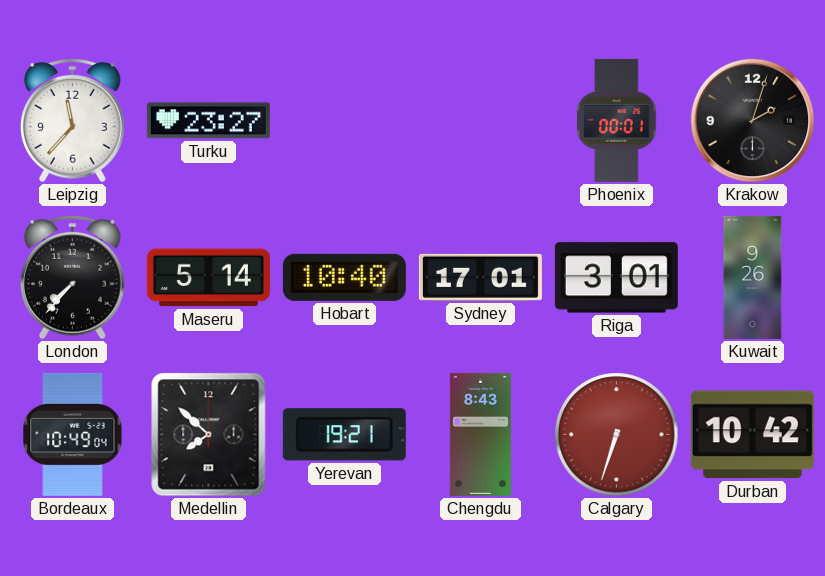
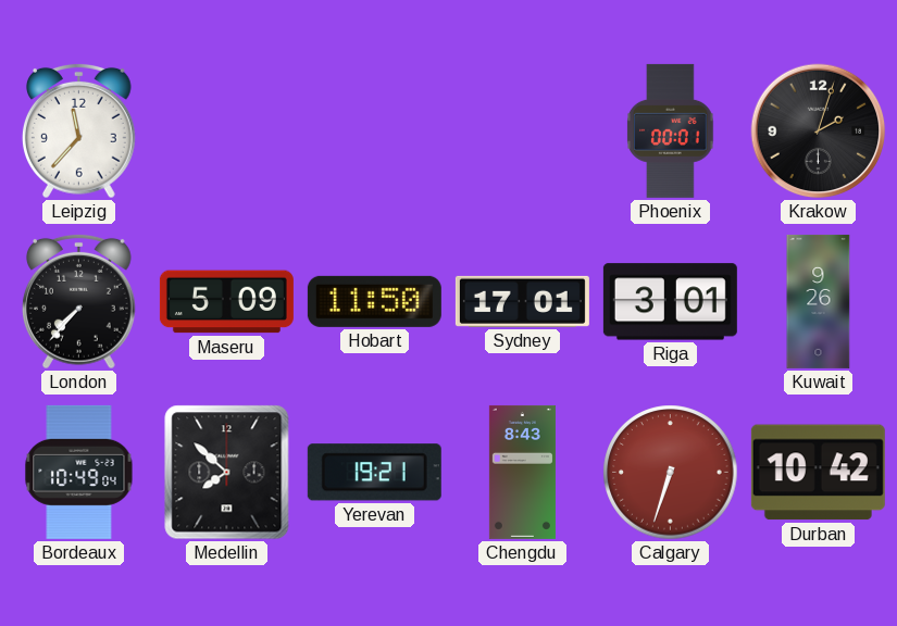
Turku: 23:27 -> none
Maseru: 5:14 -> 5:09
Hobart: 10:40 -> 11:50
